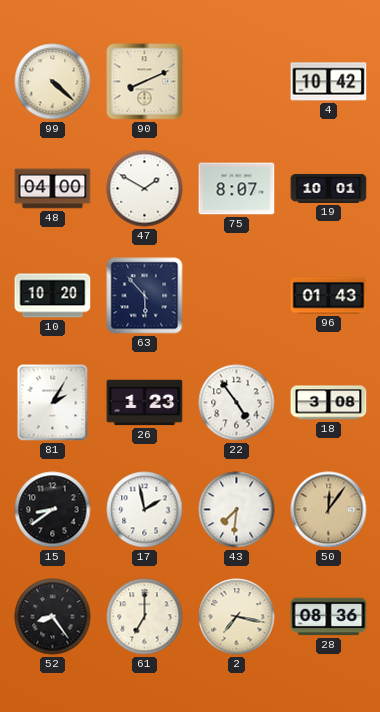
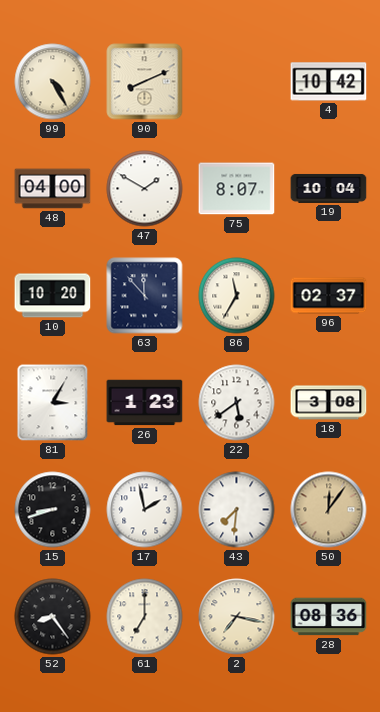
99: 4:22 -> 4:25
19: 10:01 -> 10:04
63: 5:53 -> 11:53
86: none -> 11:35
96: 01:43 -> 02:37
81: 2:05 -> 3:05
22: 4:54 -> 5:39
15: 8:39 -> 8:42
